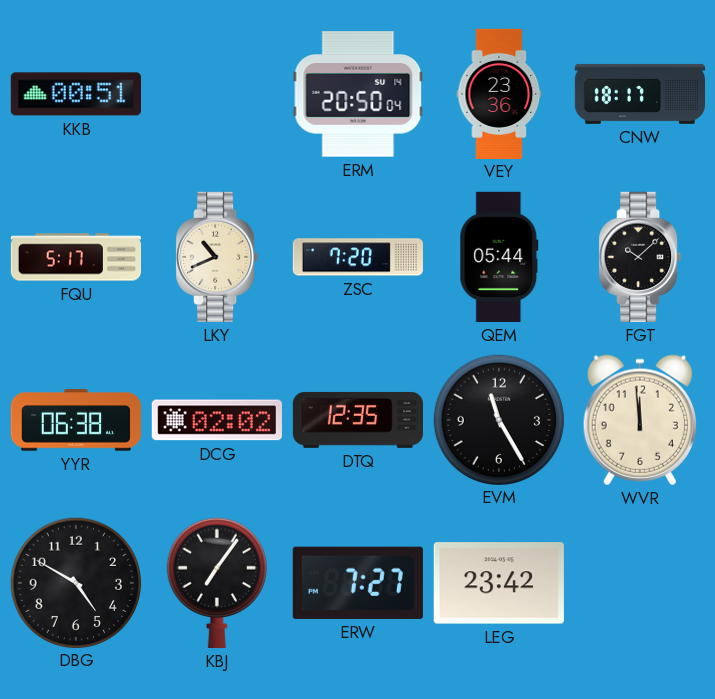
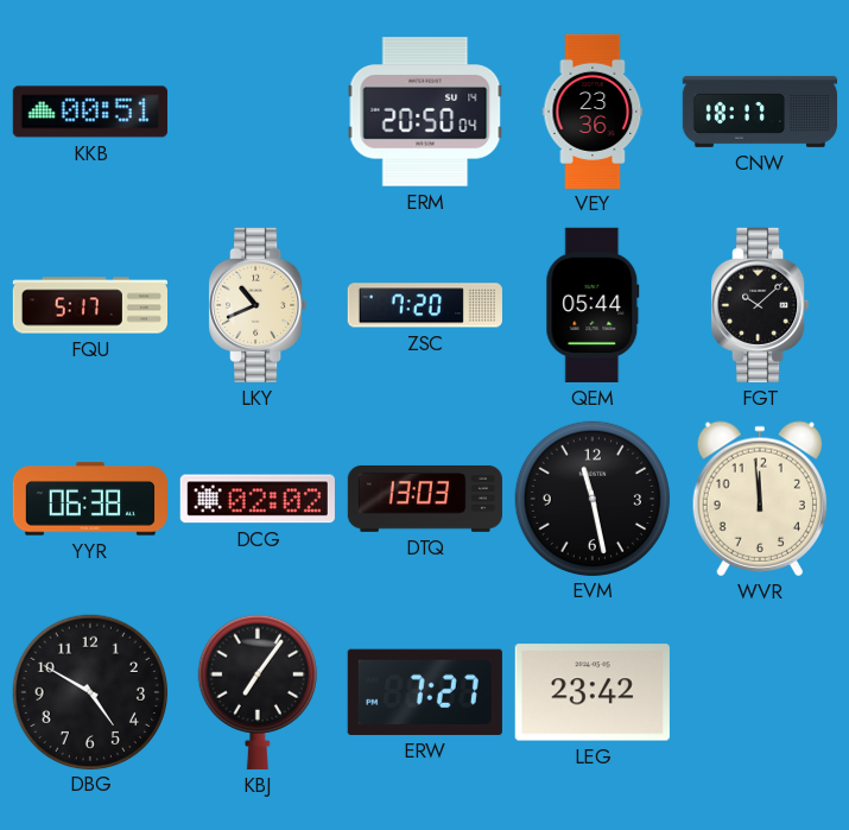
DTQ: 12:35 -> 13:03
EVM: 11:25 -> 11:28
